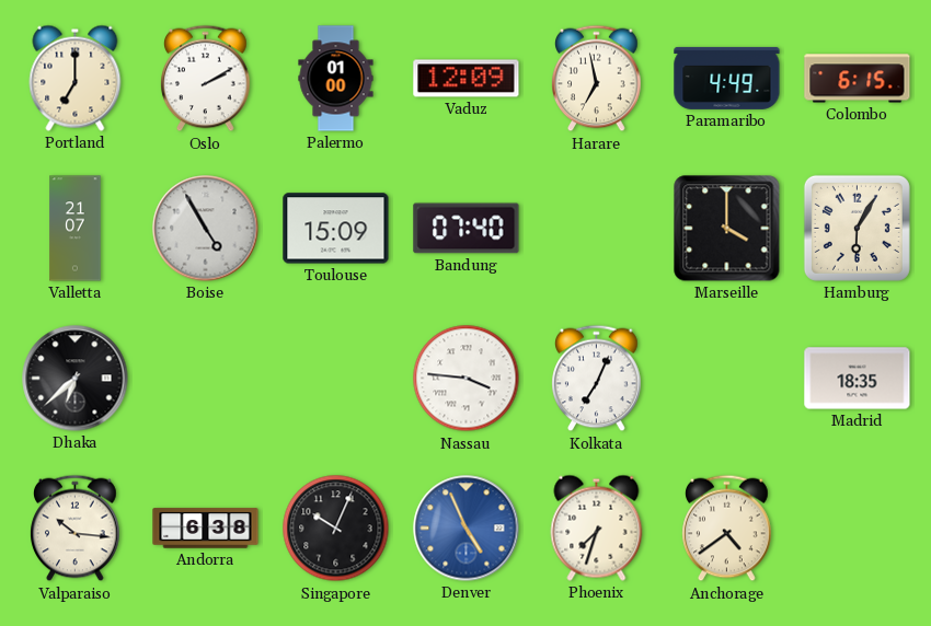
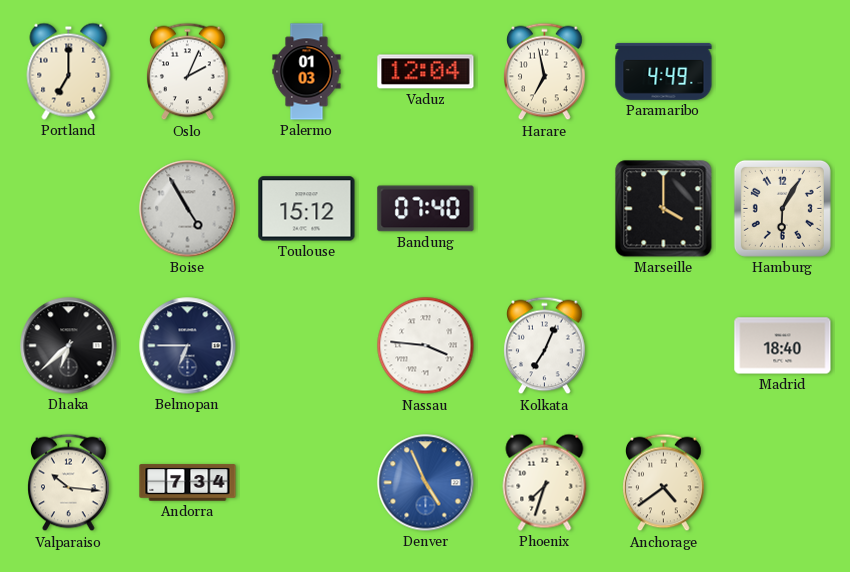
Oslo: 2:10 -> 2:04
Palermo: 01:00 -> 01:03
Vaduz: 12:09 -> 12:04
Colombo: 6:15 -> none
Valletta: 21:07 -> none
Toulouse: 15:09 -> 15:12
Belmopan: none -> 6:45
Madrid: 18:35 -> 18:40
Andorra: 6:38 -> 7:34
Singapore: 10:04 -> none
